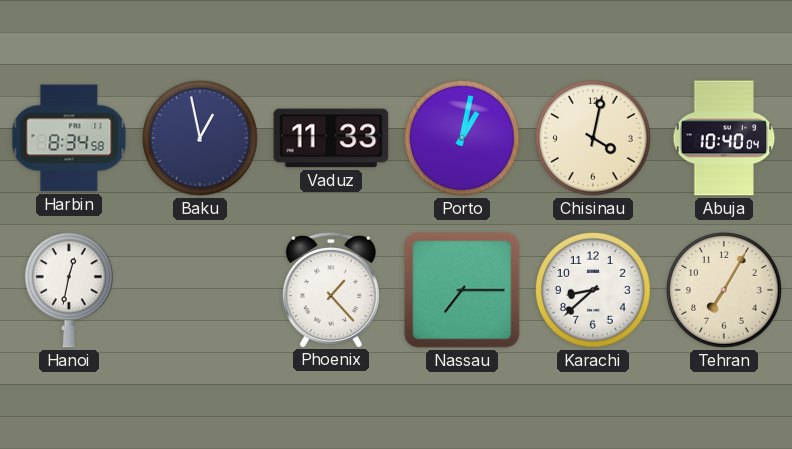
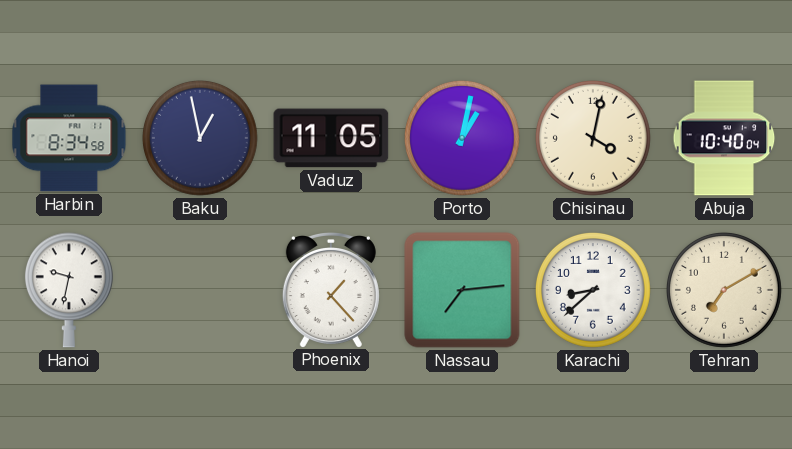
Vaduz: 11:33 -> 11:05
Hanoi: 12:32 -> 9:32
Nassau: 7:15 -> 7:14
Tehran: 7:05 -> 7:10
